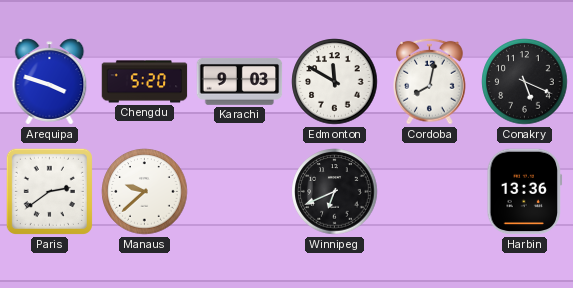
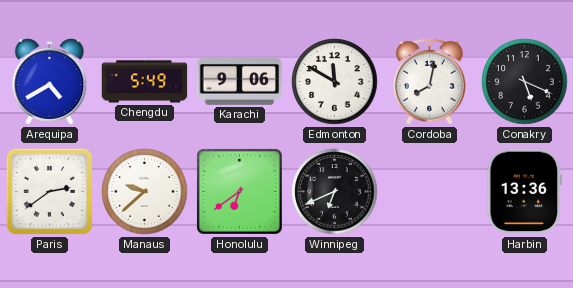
Arequipa: 3:48 -> 4:40
Chengdu: 5:20 -> 5:49
Karachi: 9:03 -> 9:06
Honolulu: none -> 6:39
